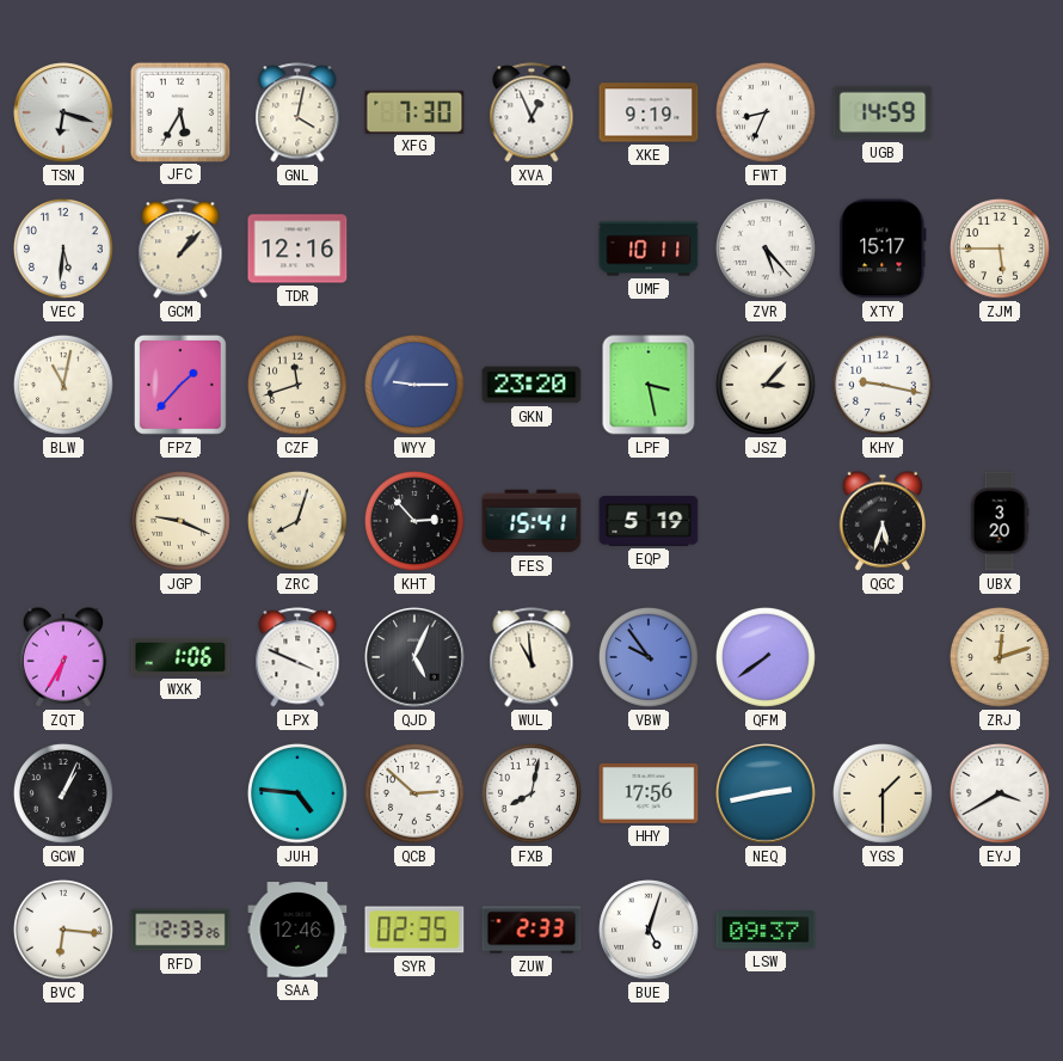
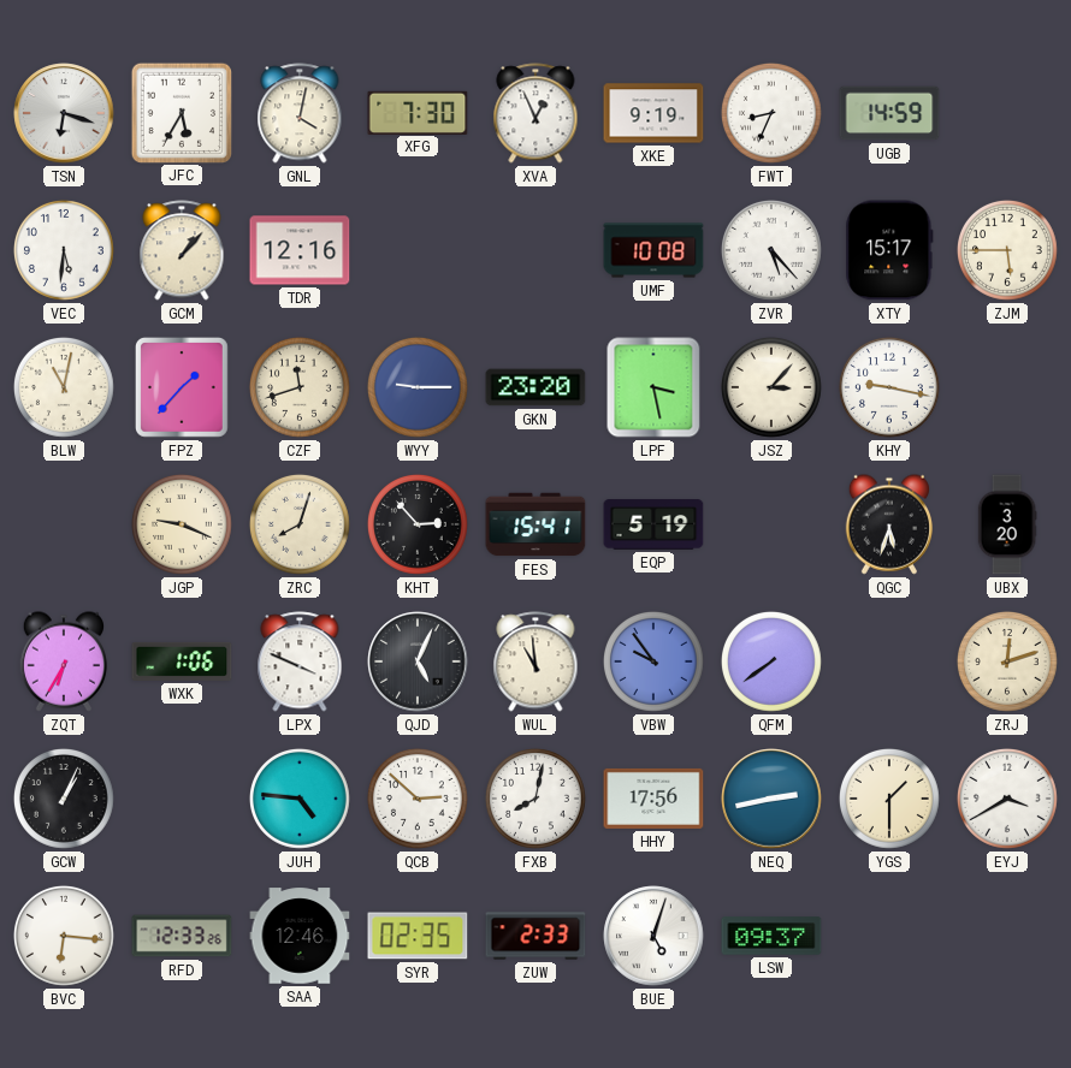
UMF: 10:11 -> 10:08
